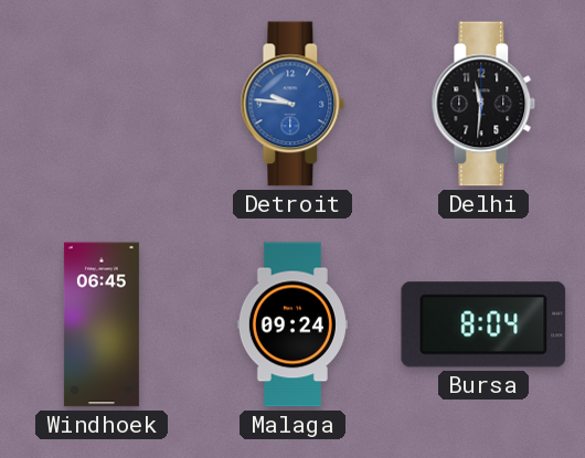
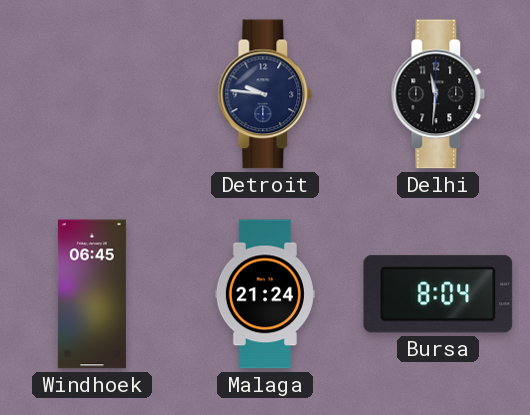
Detroit dial: blue -> navy
Malaga: 09:24 -> 21:24
